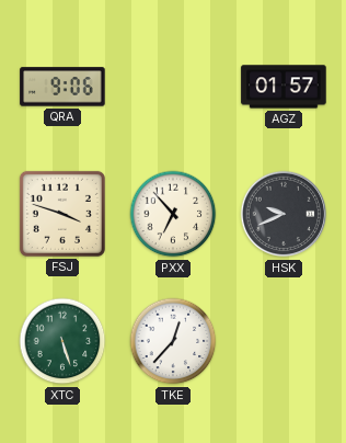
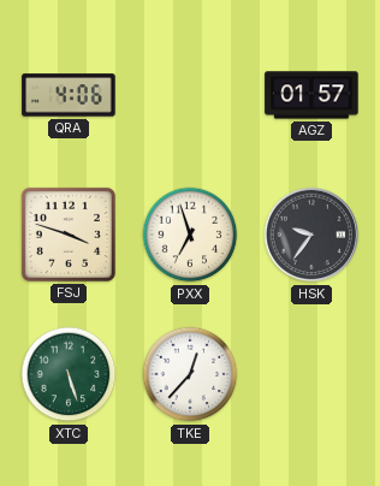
QRA: 9:06 -> 4:06
PXX: 6:53 -> 6:57
HSK: 9:41 -> 9:36
